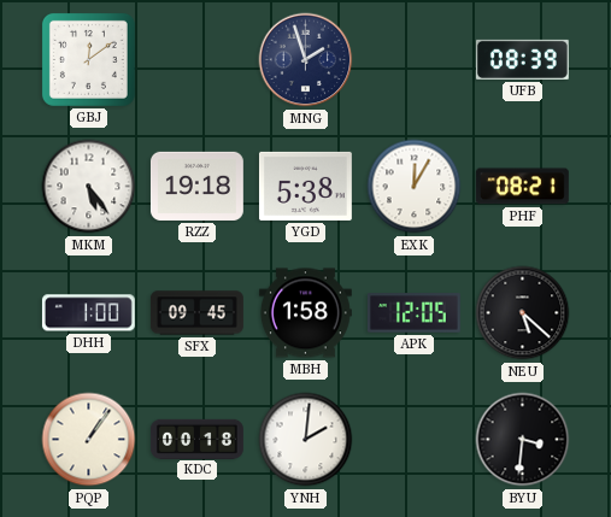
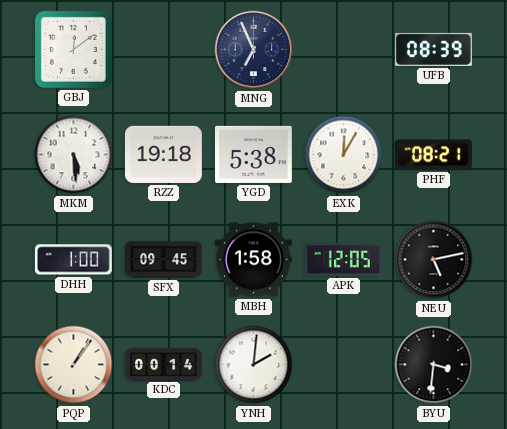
MNG: 1:57 -> 6:56
MKM: 5:24 -> 5:29
NEU: 5:22 -> 5:13
KDC: 00:18 -> 00:14
